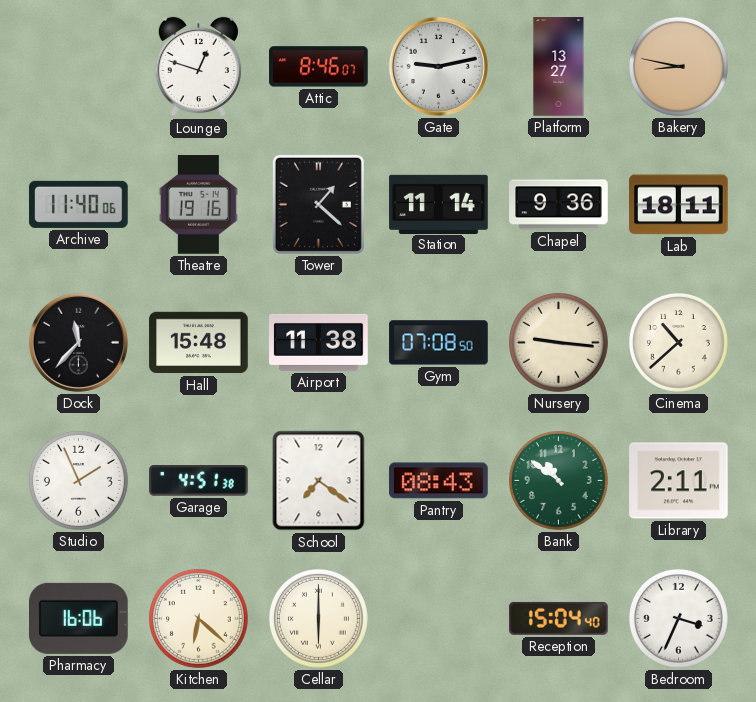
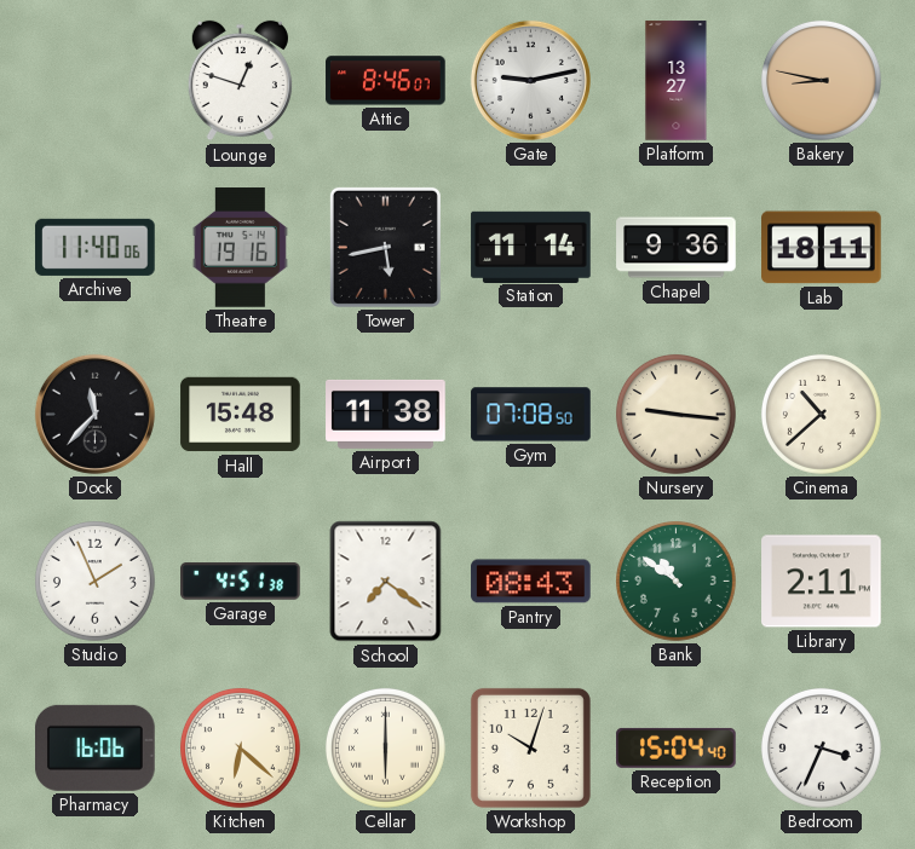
Tower: 1:22 -> 5:43
Workshop: none -> 10:03
